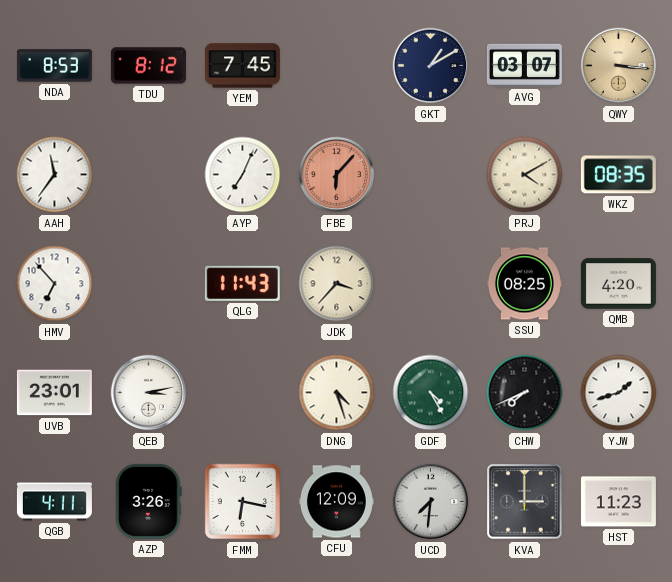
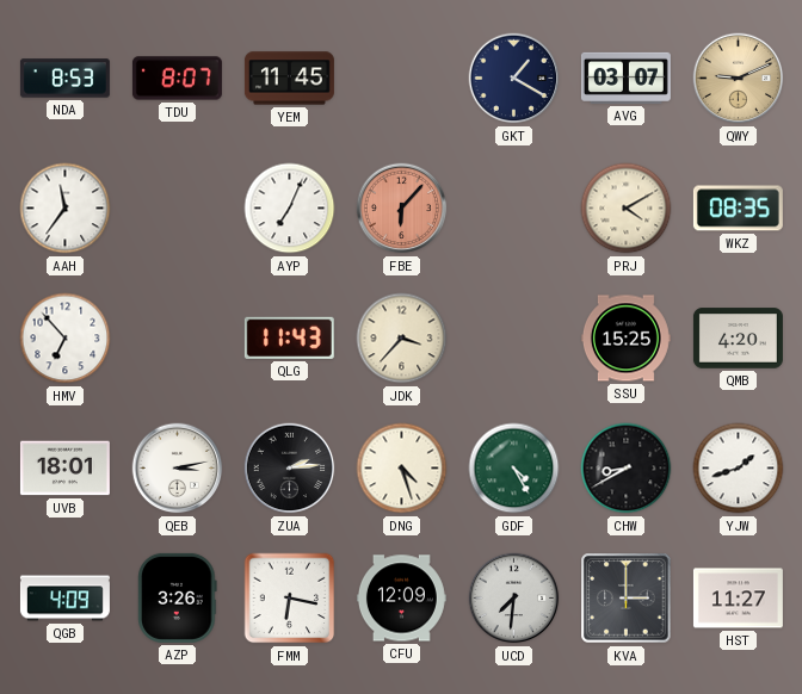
TDU: 8:12 -> 8:07
YEM: 7:45 -> 11:45
GKT: 1:10 -> 1:20
QWY: 3:16 -> 9:11
SSU: 08:25 -> 15:25
UVB: 23:01 -> 18:01
ZUA: none -> 2:14
CHW: 7:41 -> 8:40
QGB: 4:11 -> 4:09
HST: 11:23 -> 11:27
